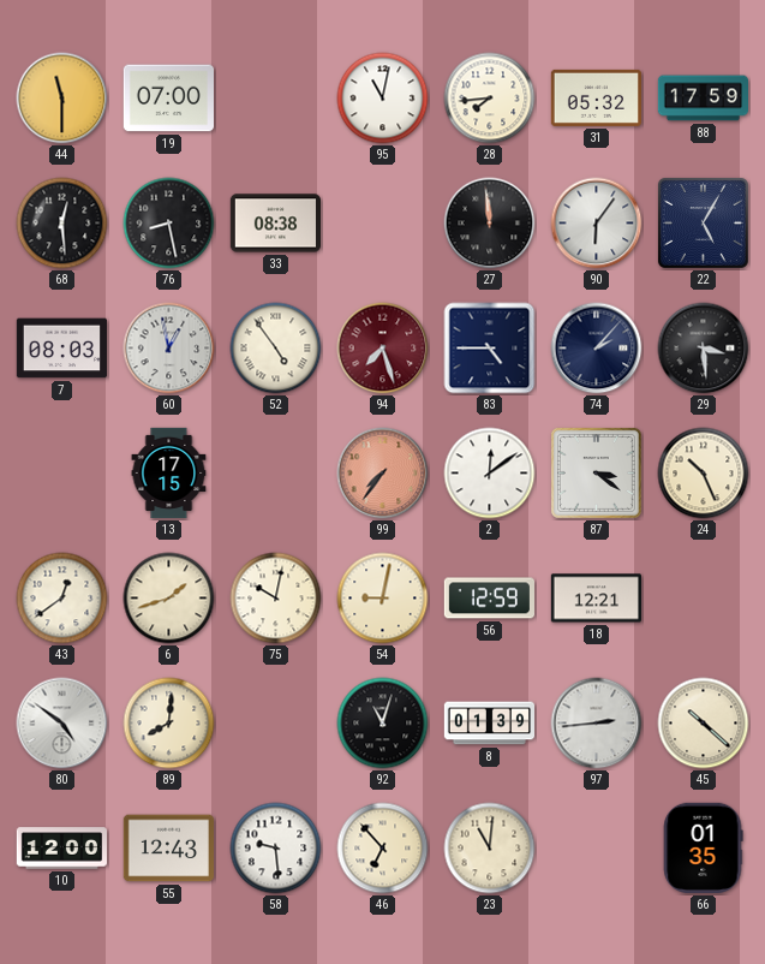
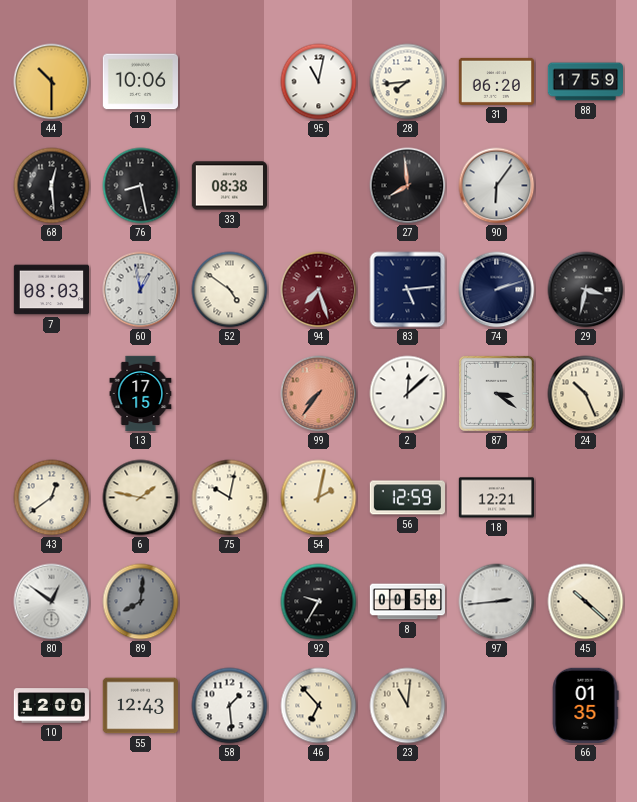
44: 11:30 -> 10:30
19: 07:00 -> 10:06
31: 05:32 -> 06:20
27: 11:59 -> 7:59
22: 5:05 -> none
52: 4:54 -> 4:51
83: 4:45 -> 5:14
74: 2:07 -> 2:12
29: 3:29 -> 3:32
2: 12:09 -> 12:08
6: 1:42 -> 1:47
54: 9:02 -> 2:02
80: 4:51 -> 12:51
89 dial: cream -> grey
92: 11:03 -> 9:35
8: 01:39 -> 00:58
58: 9:29 -> 1:29
